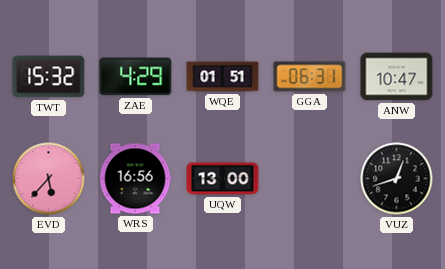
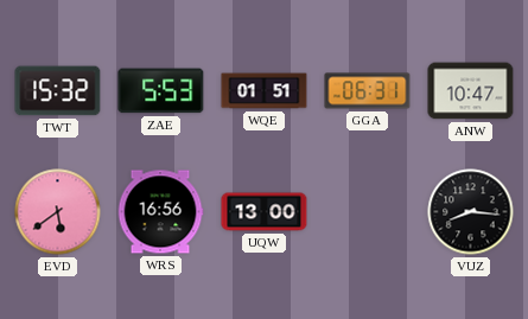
ZAE: 4:29 -> 5:53
EVD: 5:37 -> 5:39
VUZ: 12:42 -> 8:16
